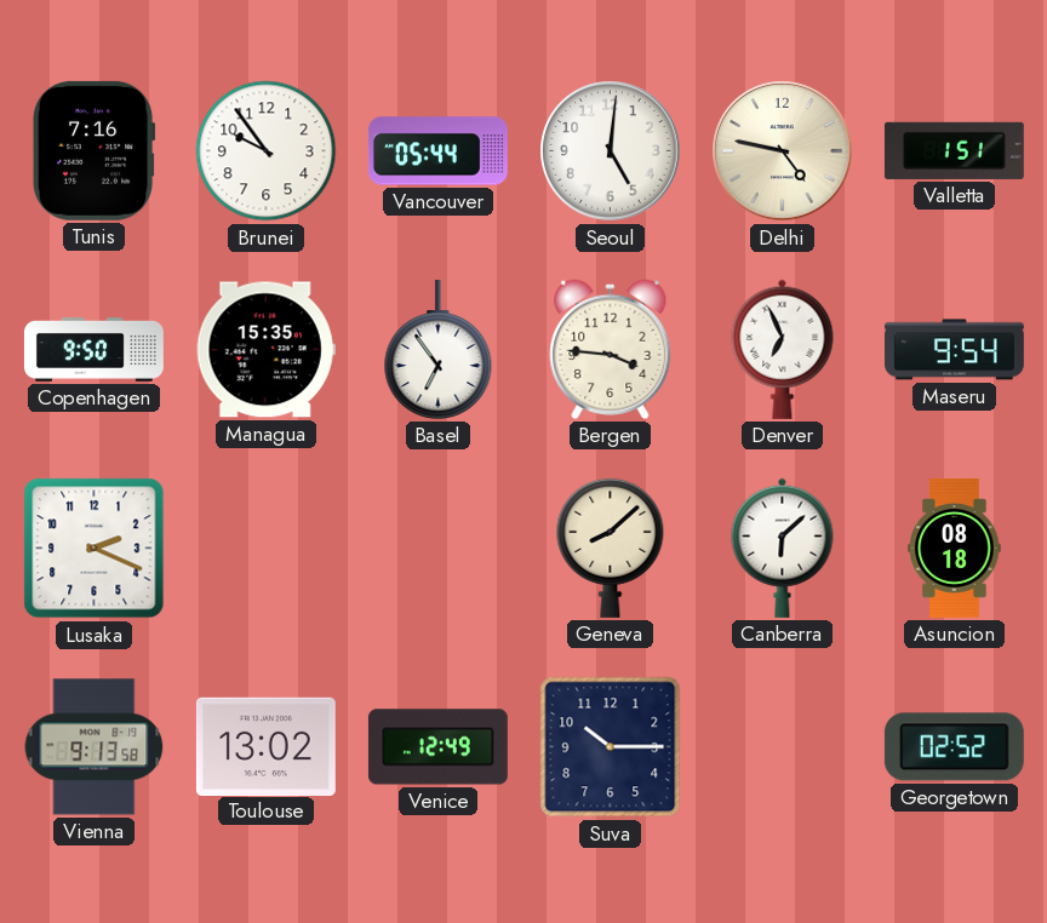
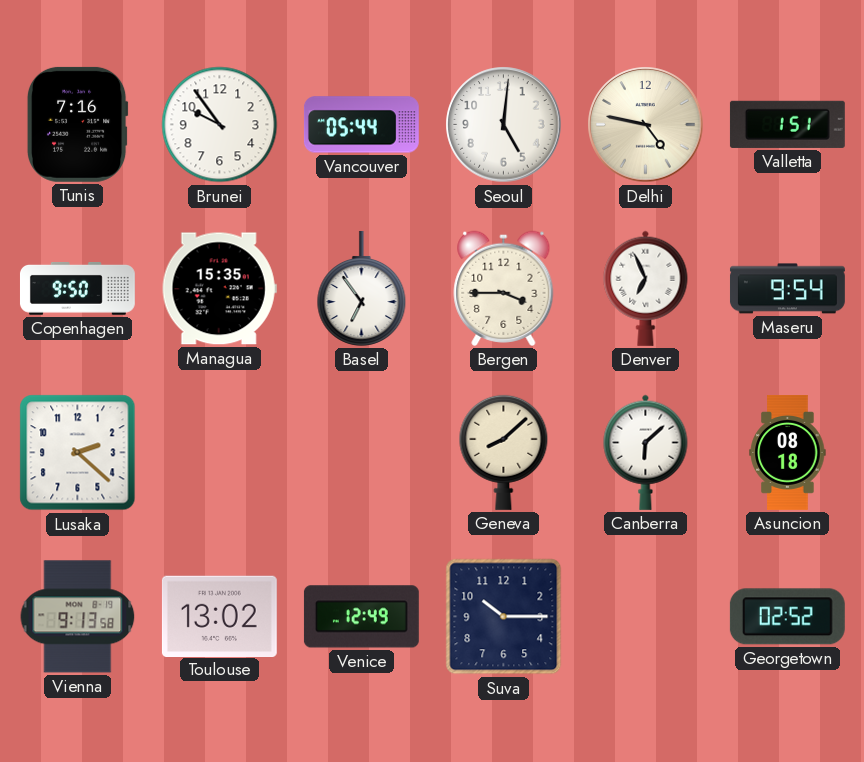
Bergen: 3:46 -> 3:45
Lusaka: 2:19 -> 2:22
